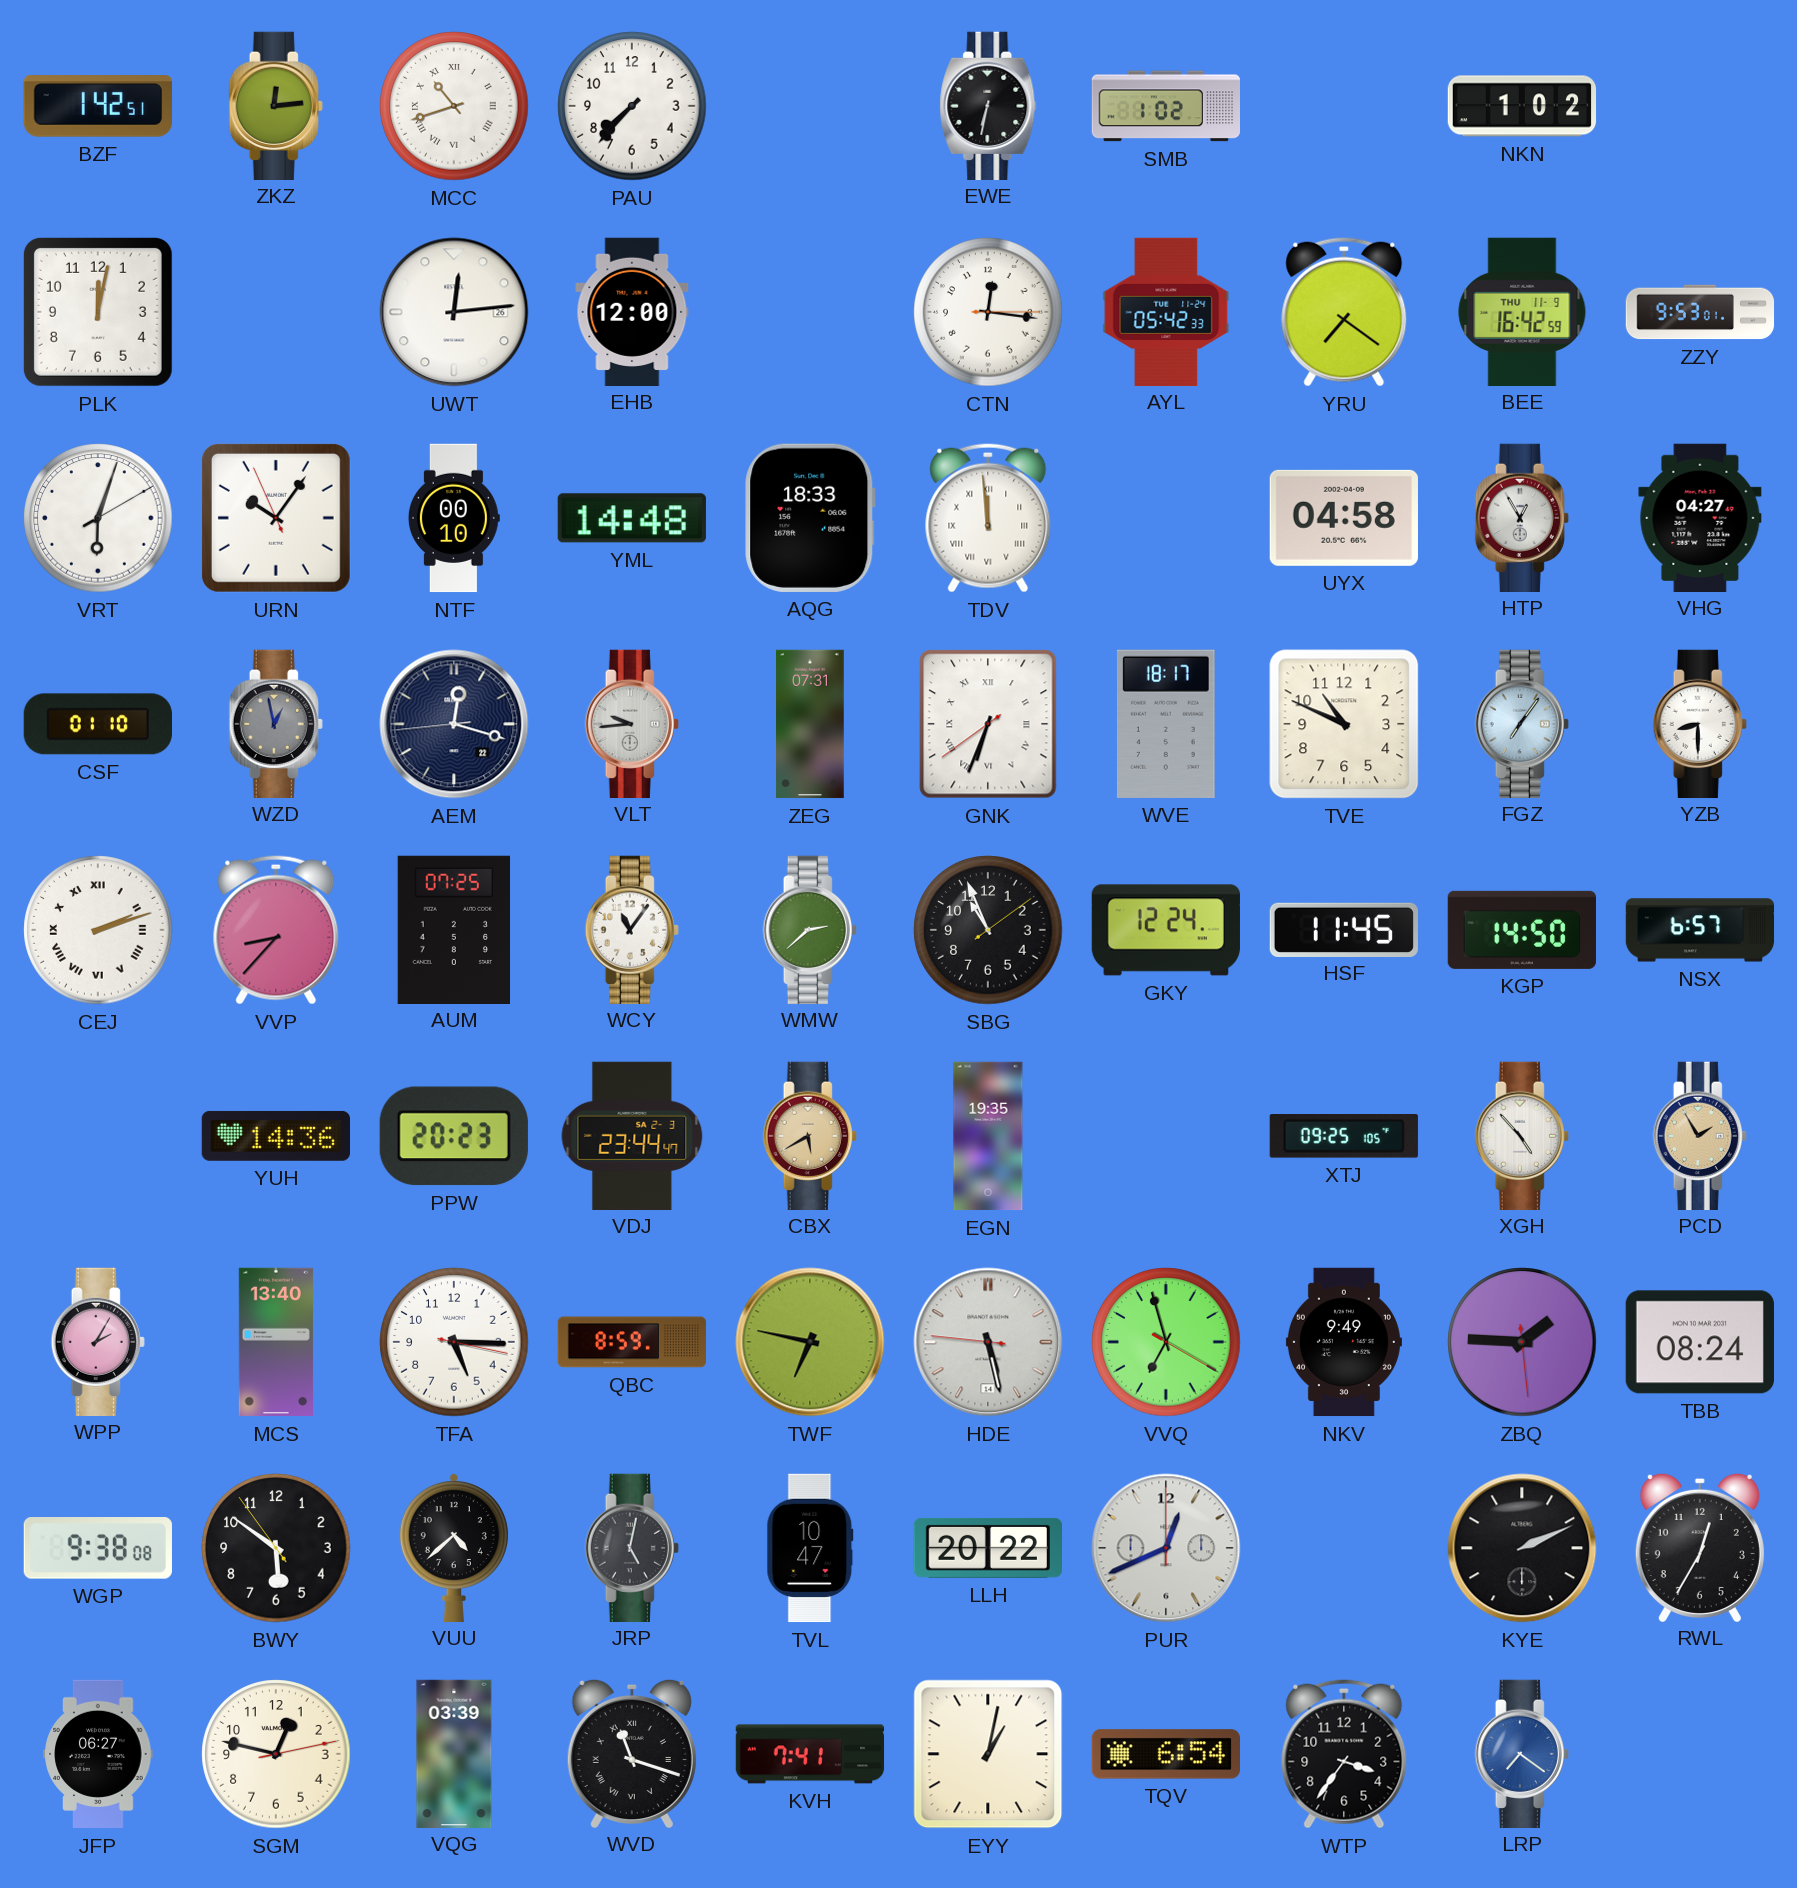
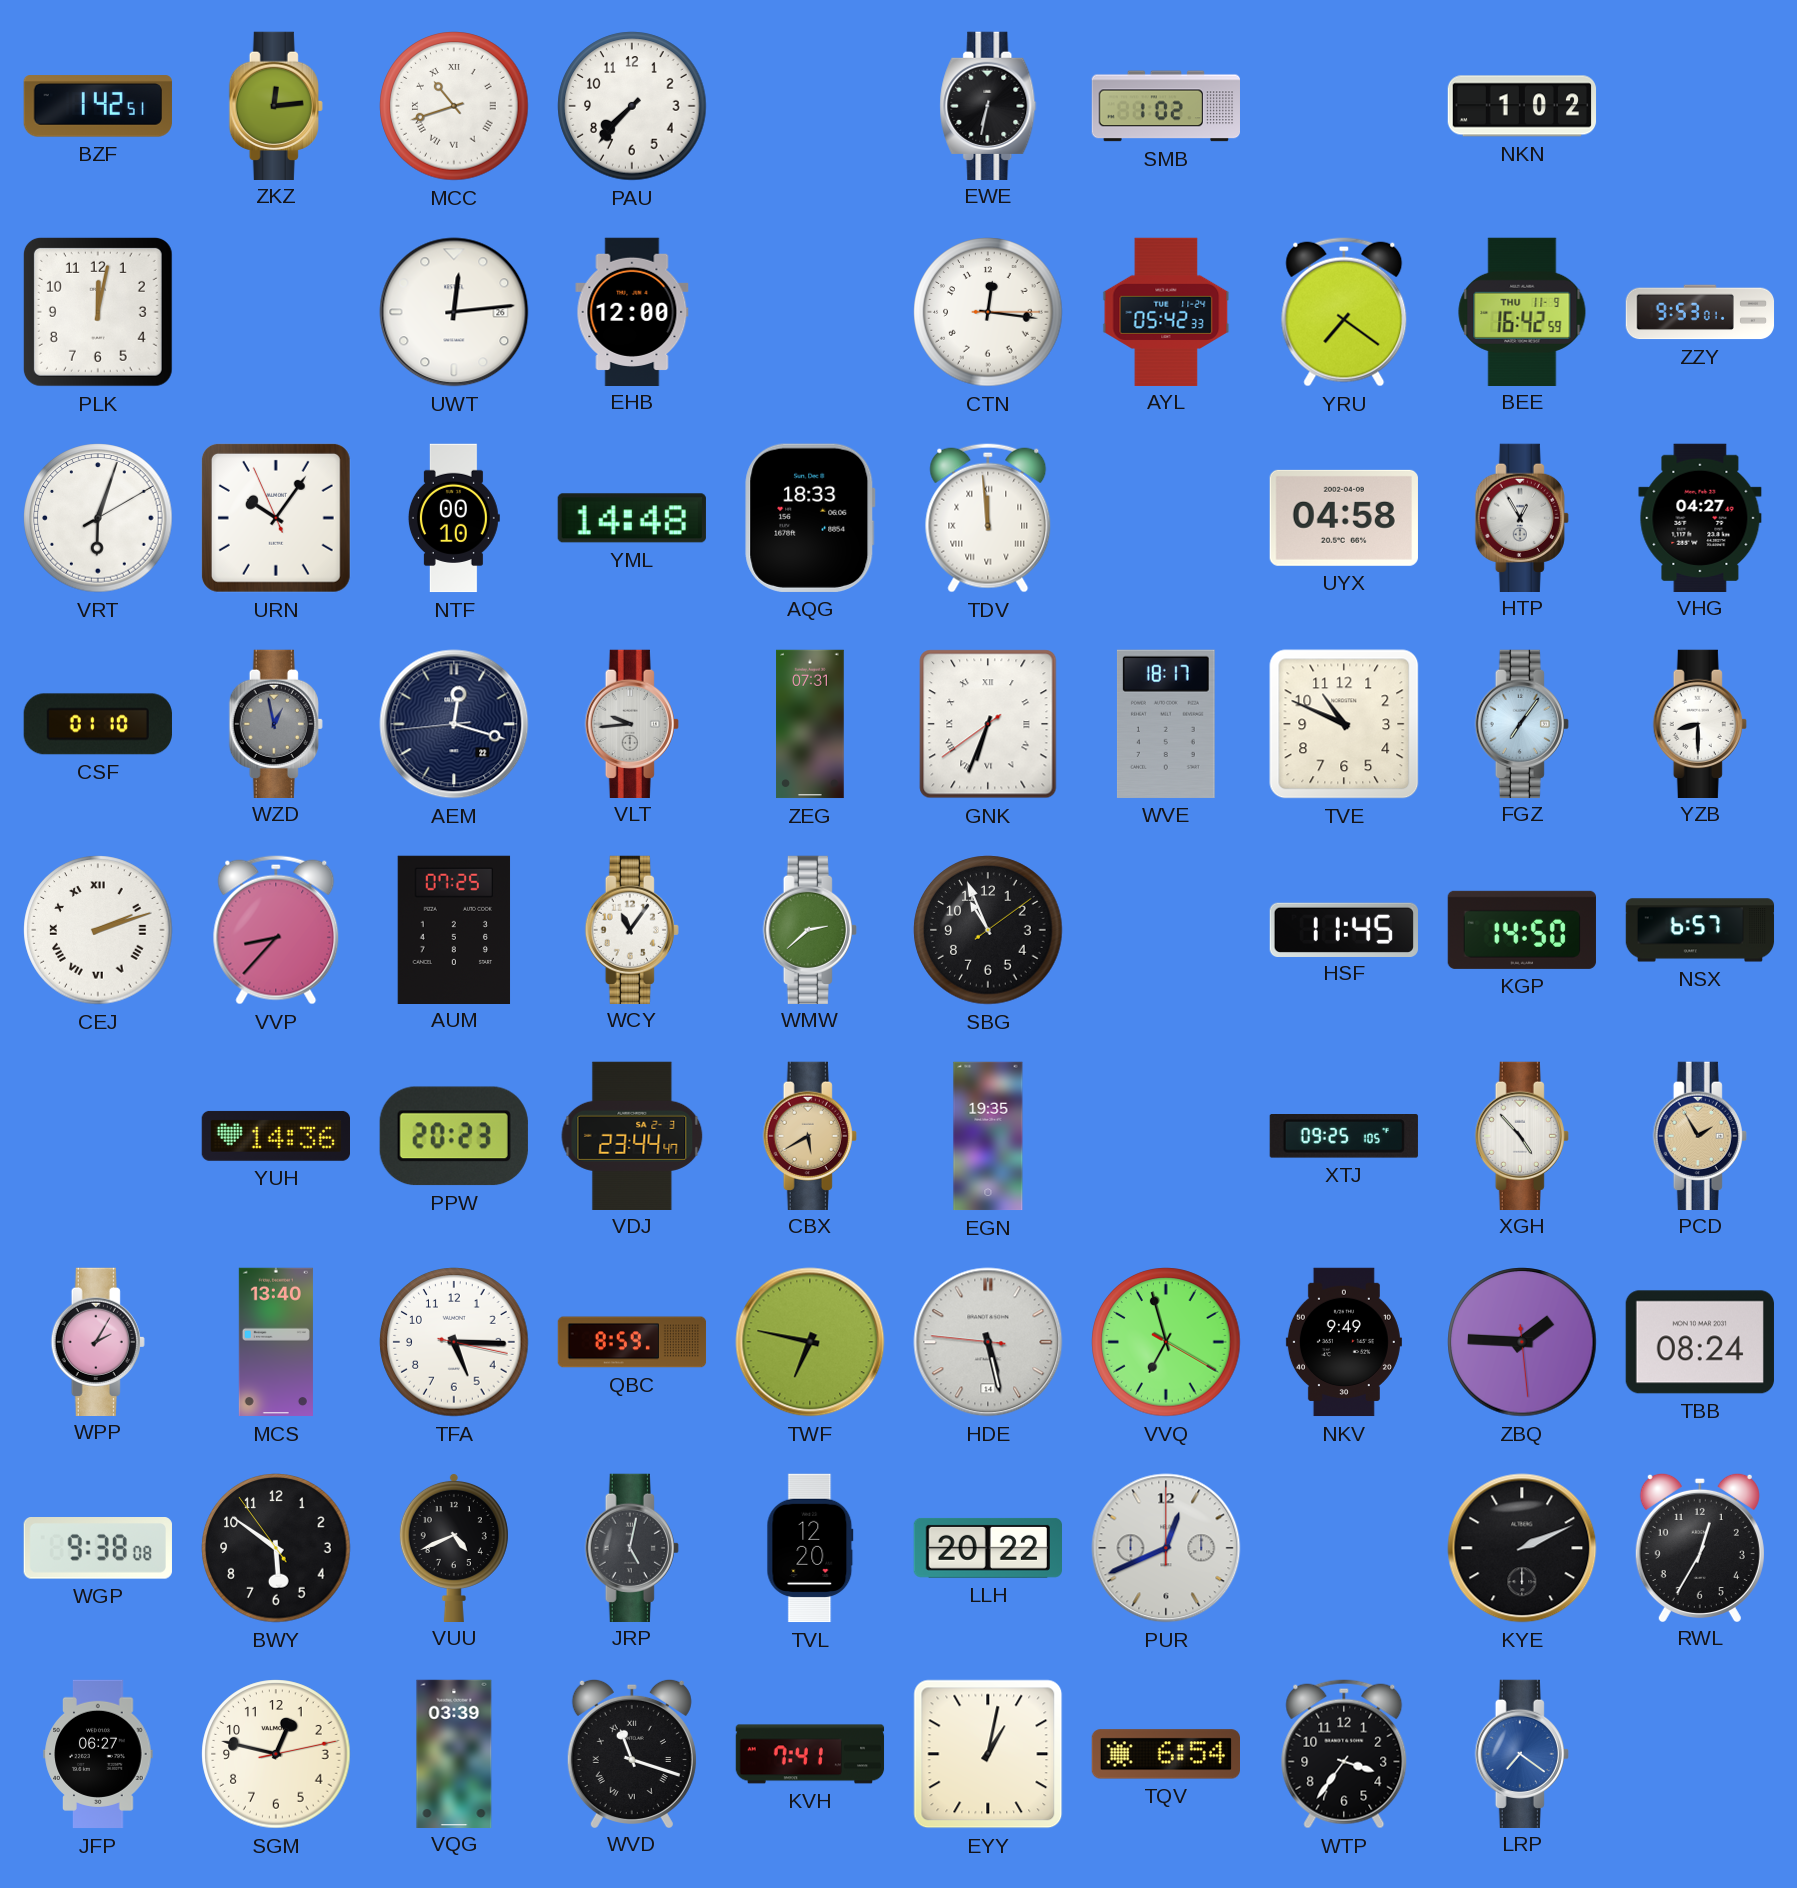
GKY: 12:24 -> none
VUU: 4:38 -> 4:41
TVL: 10:47 -> 12:20
